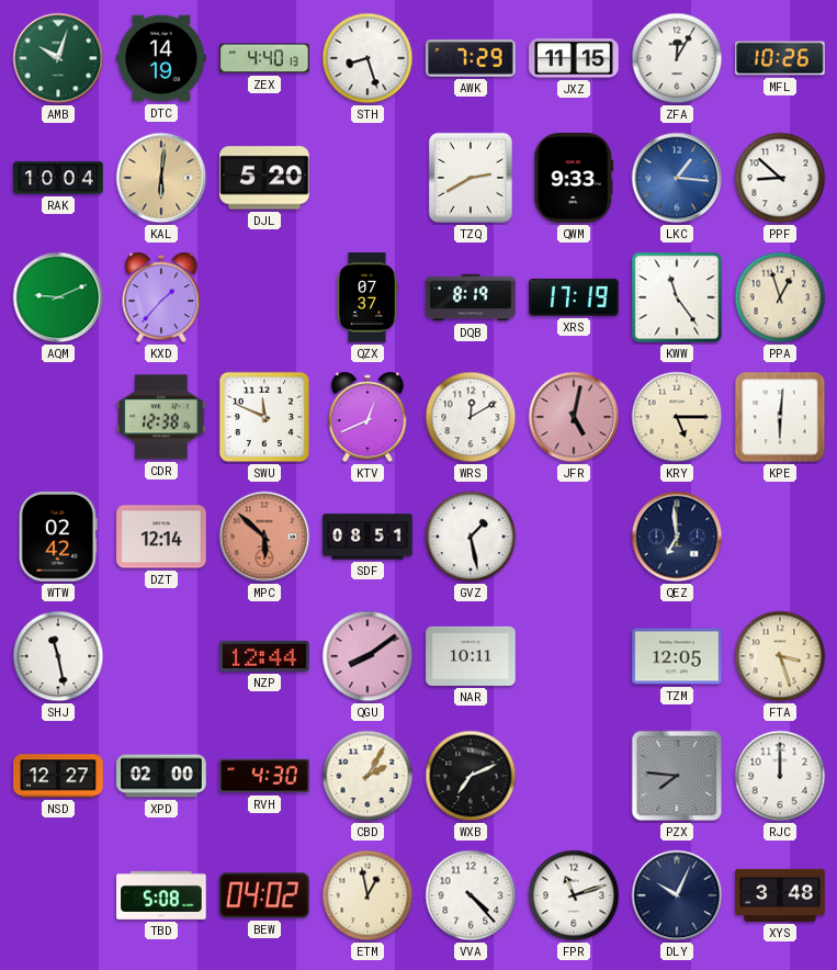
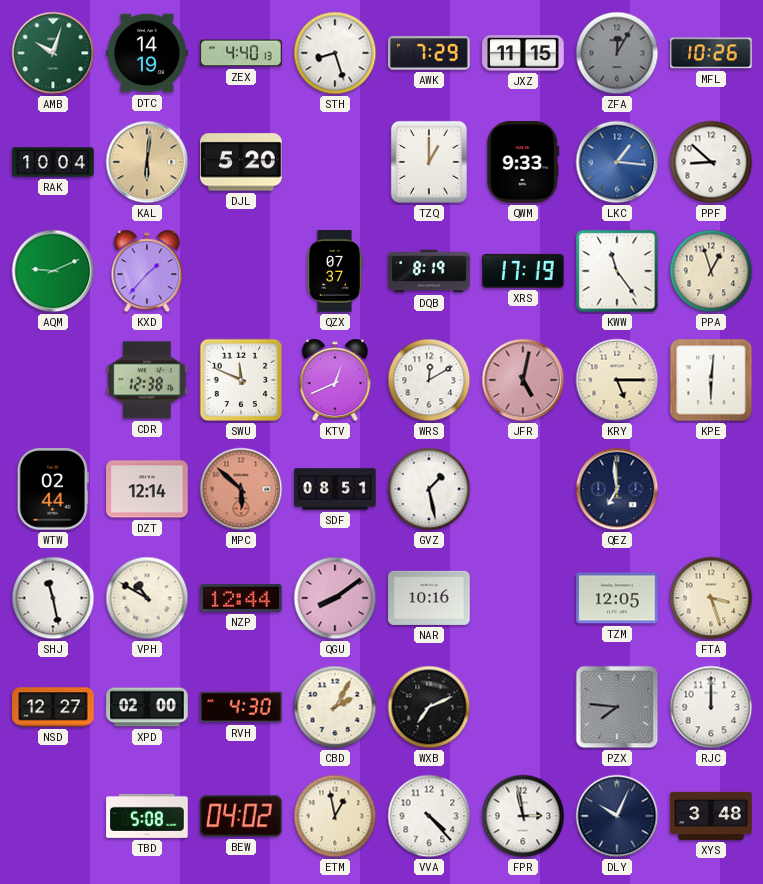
ZFA dial: white -> grey
TZQ: 2:40 -> 1:00
WTW: 02:42 -> 02:44
VPH: none -> 10:50
NAR: 10:11 -> 10:16
FPR: 11:12 -> 2:58
